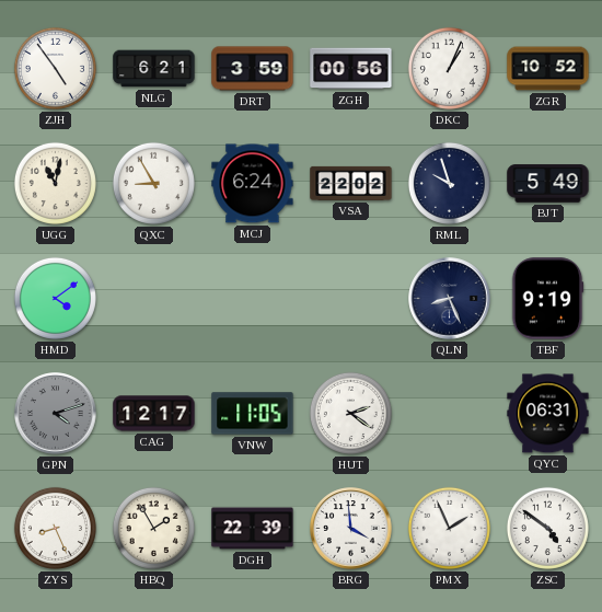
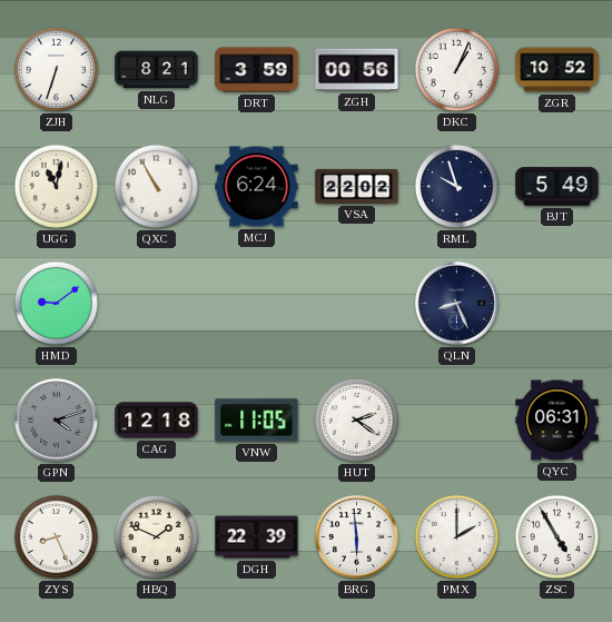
ZJH: 4:54 -> 6:33
NLG: 6:21 -> 8:21
QXC: 8:55 -> 10:55
HMD: 4:09 -> 9:09
TBF: 9:19 -> none
CAG: 12:17 -> 12:18
HBQ: 1:55 -> 1:49
BRG: 3:59 -> 5:59
PMX: 1:56 -> 2:00
ZSC: 4:51 -> 4:55
